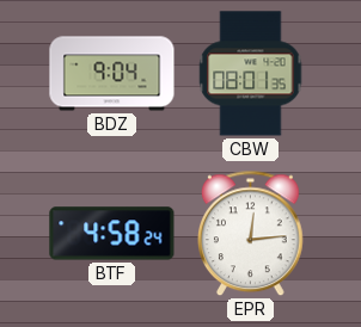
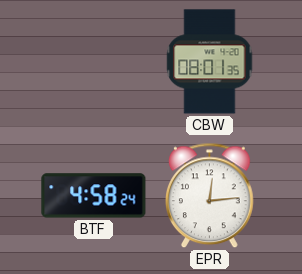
BDZ: 9:04 -> none
